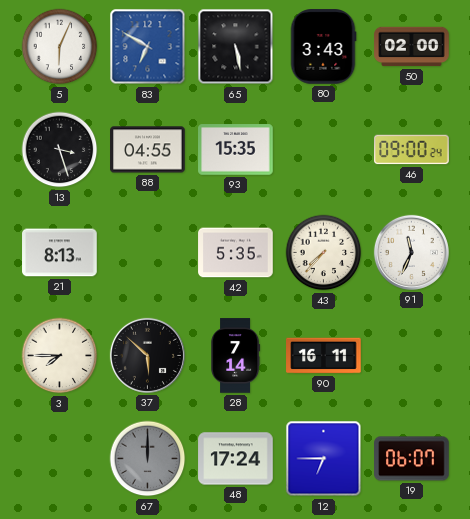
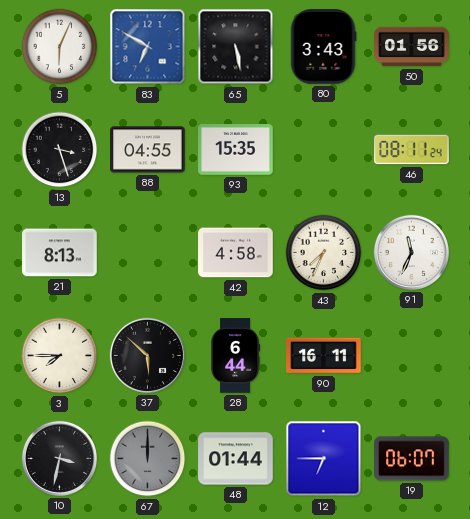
50: 02:00 -> 01:56
46: 09:00 -> 08:11
42: 5:35 -> 4:58
43: 7:37 -> 7:34
28: 7:14 -> 6:44
10: none -> 3:32
48: 17:24 -> 01:44
